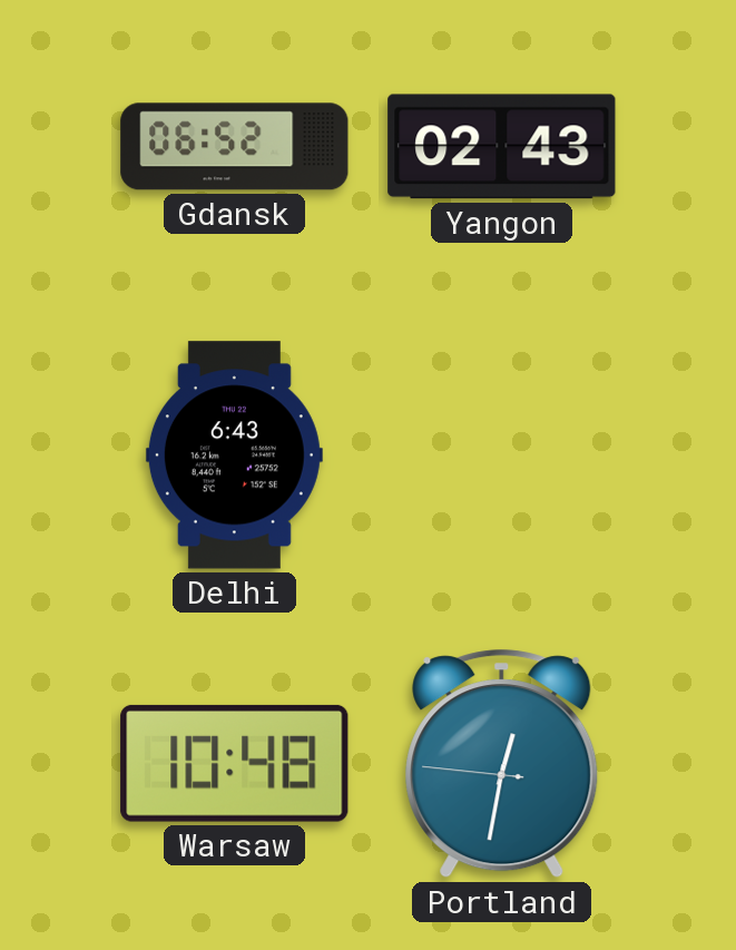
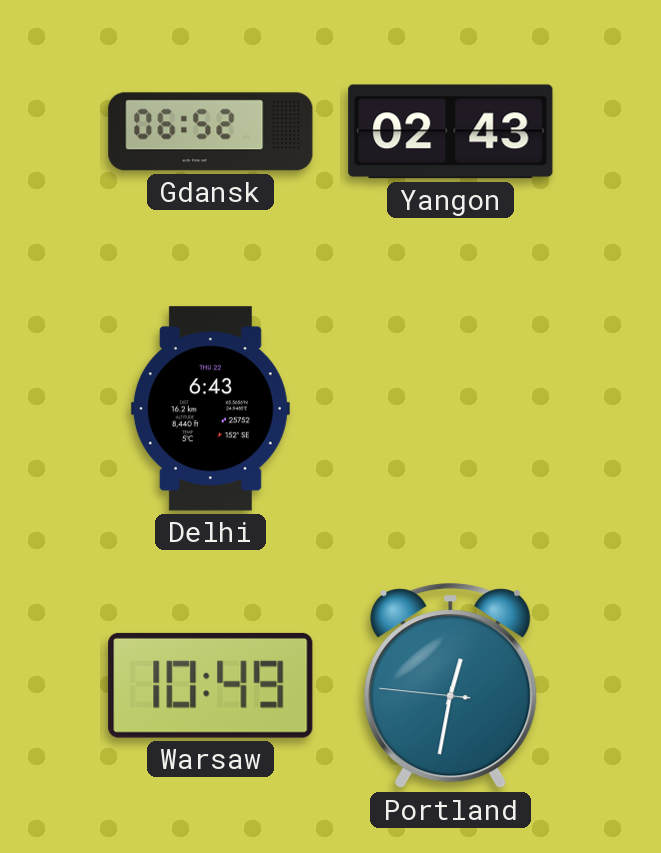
Warsaw: 10:48 -> 10:49
